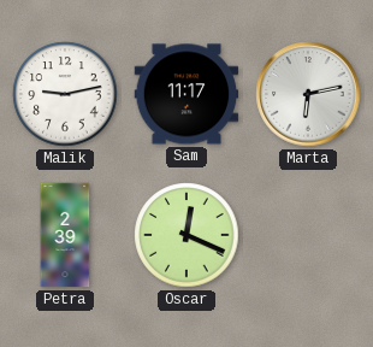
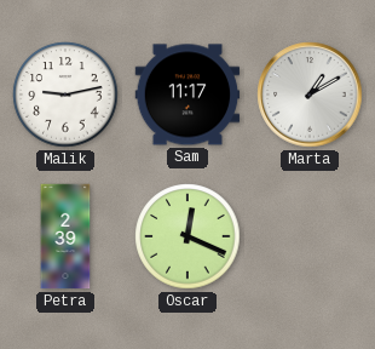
Marta: 6:13 -> 1:10
